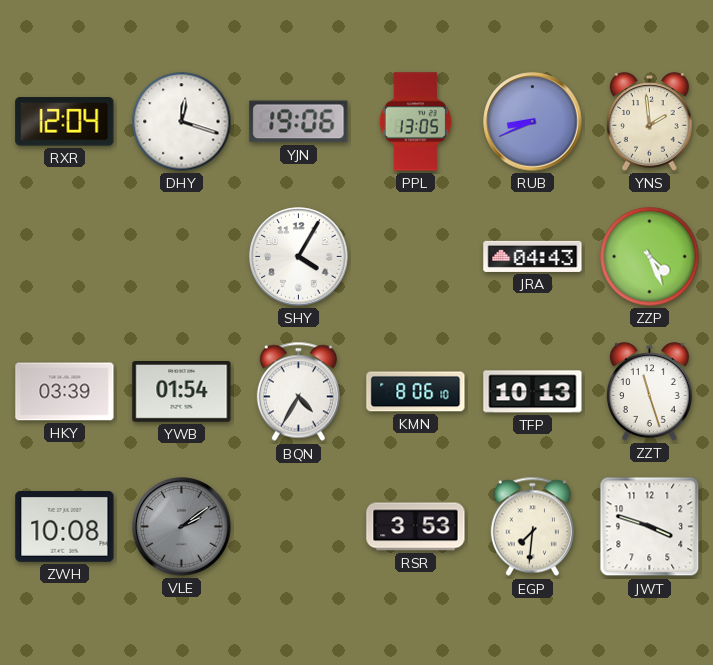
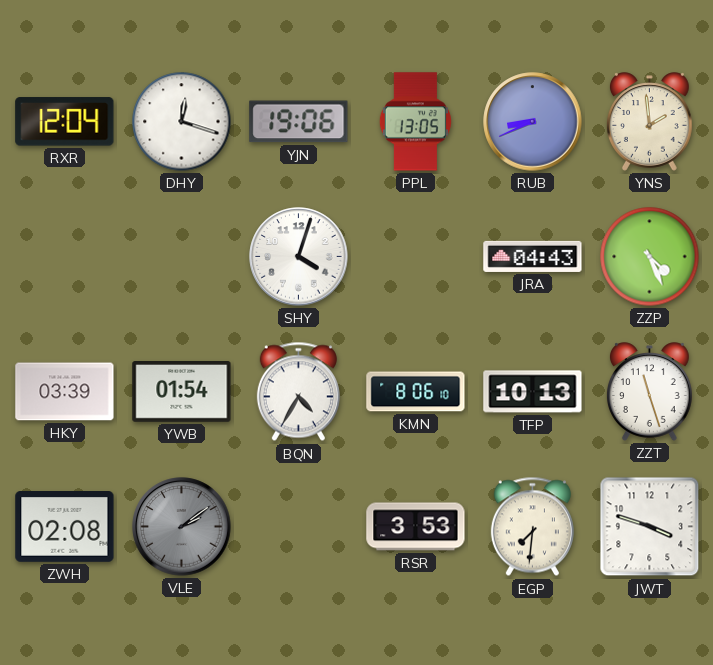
SHY: 4:05 -> 4:03
ZWH: 10:08 -> 02:08
